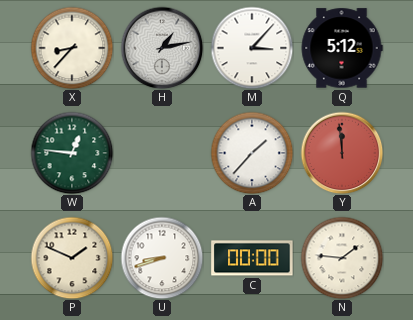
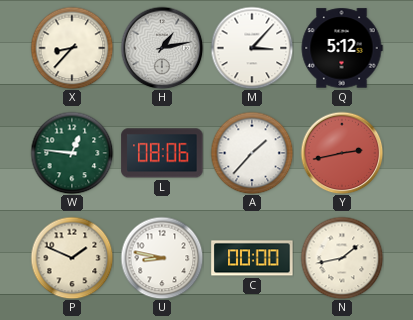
L: none -> 08:06
Y: 11:59 -> 2:43
U: 8:42 -> 8:47
N: 1:46 -> 1:43
